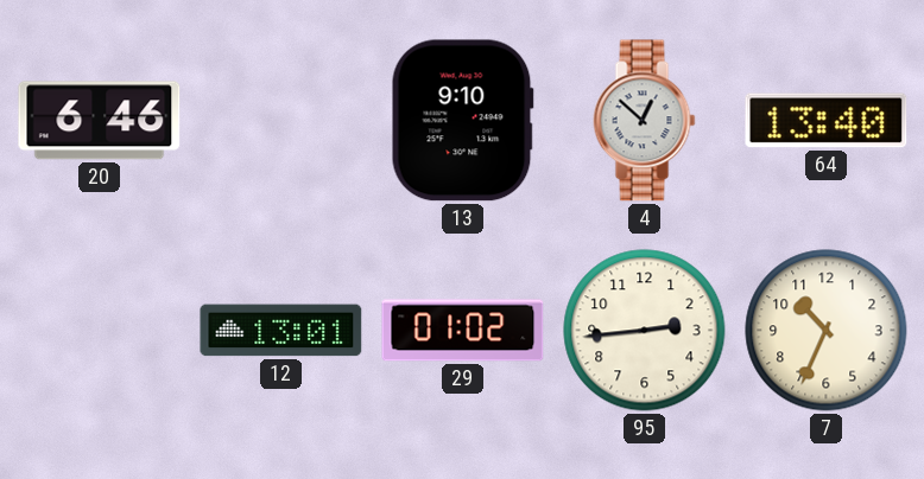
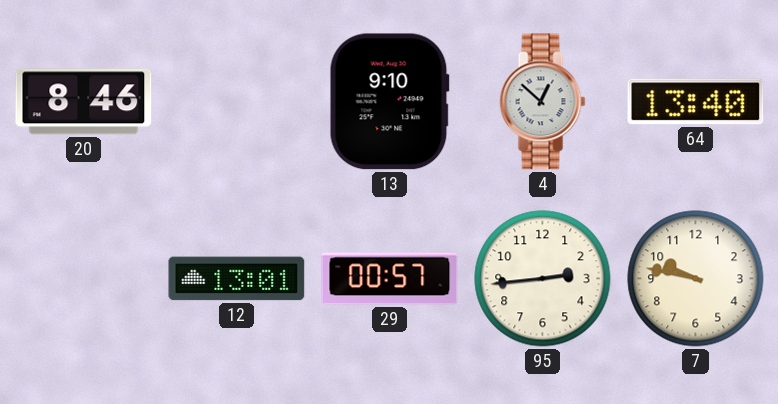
20: 6:46 -> 8:46
29: 01:02 -> 00:57
7: 10:34 -> 9:47
